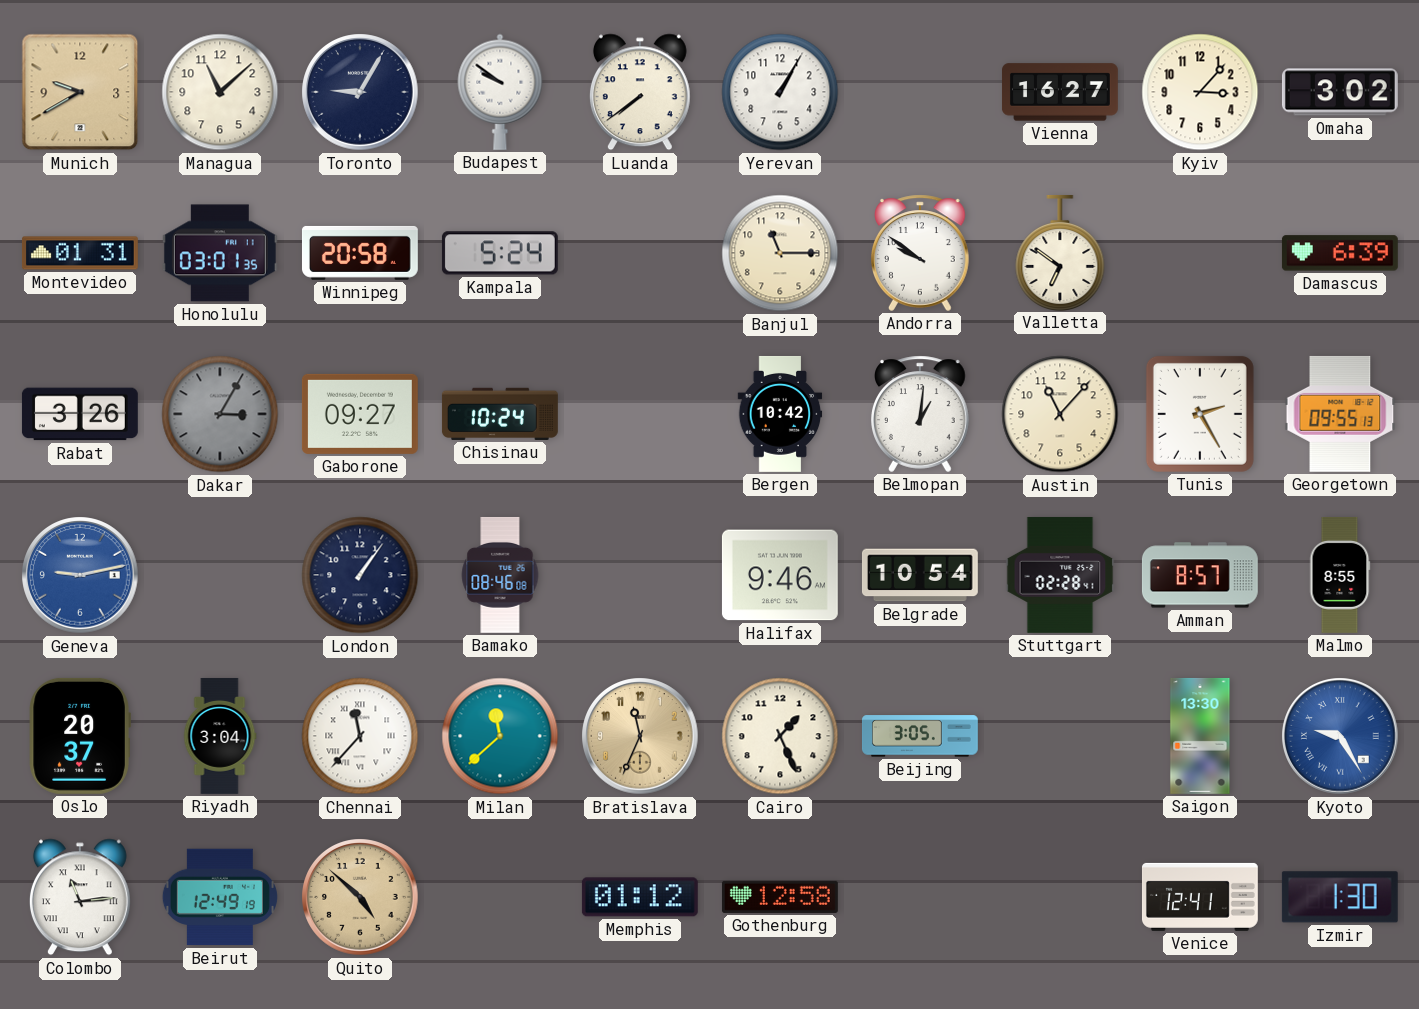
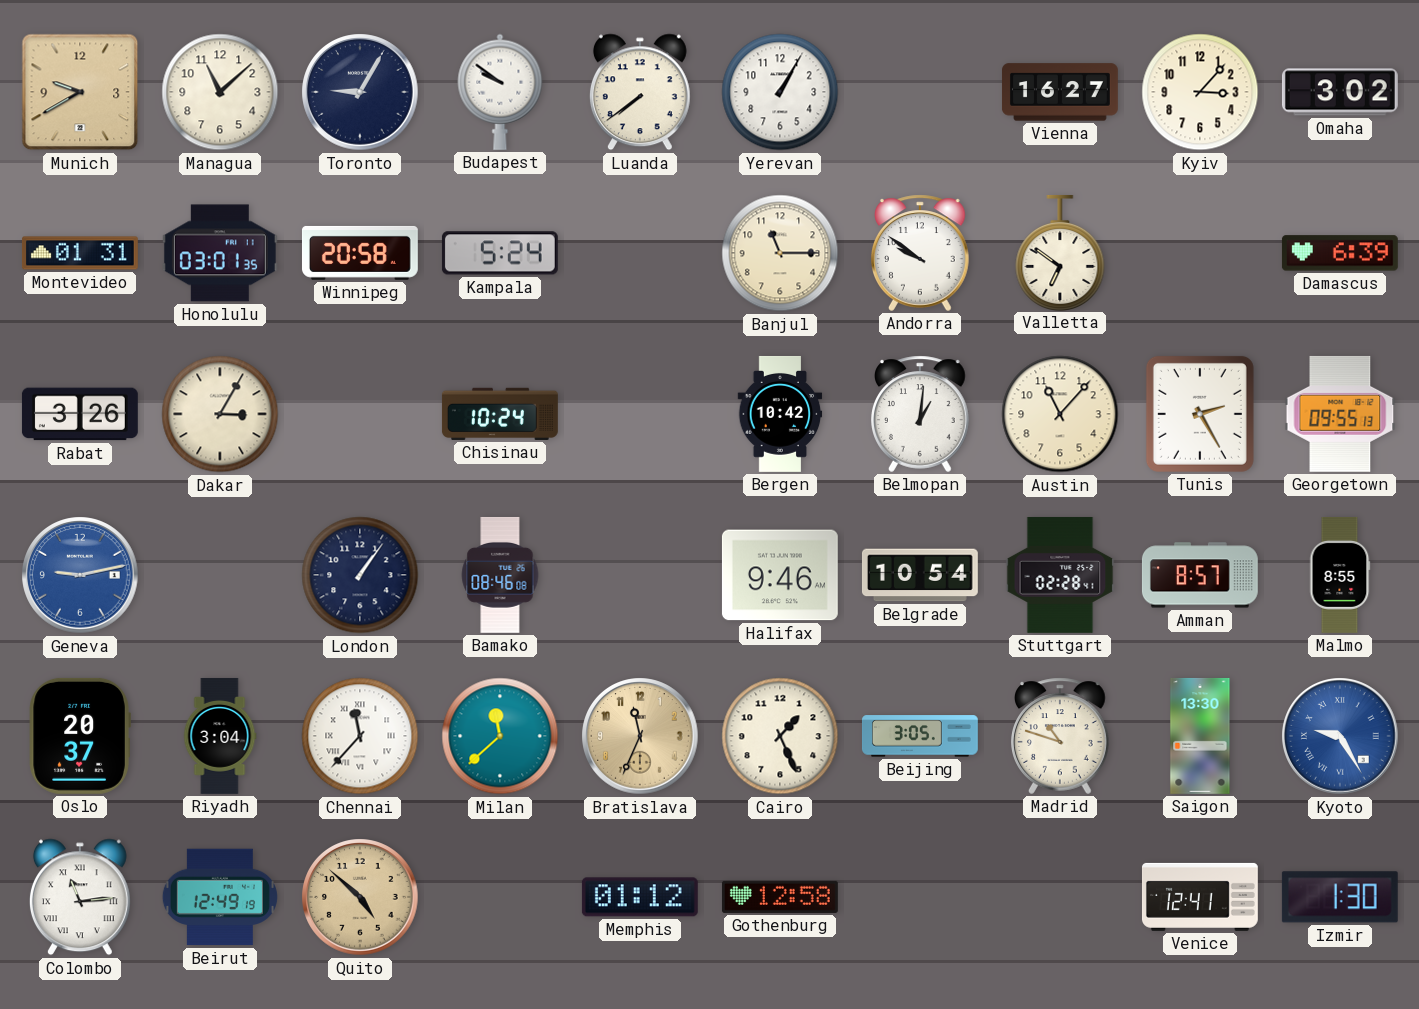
Dakar dial: grey -> cream
Gaborone: 09:27 -> none
Madrid: none -> 10:48
